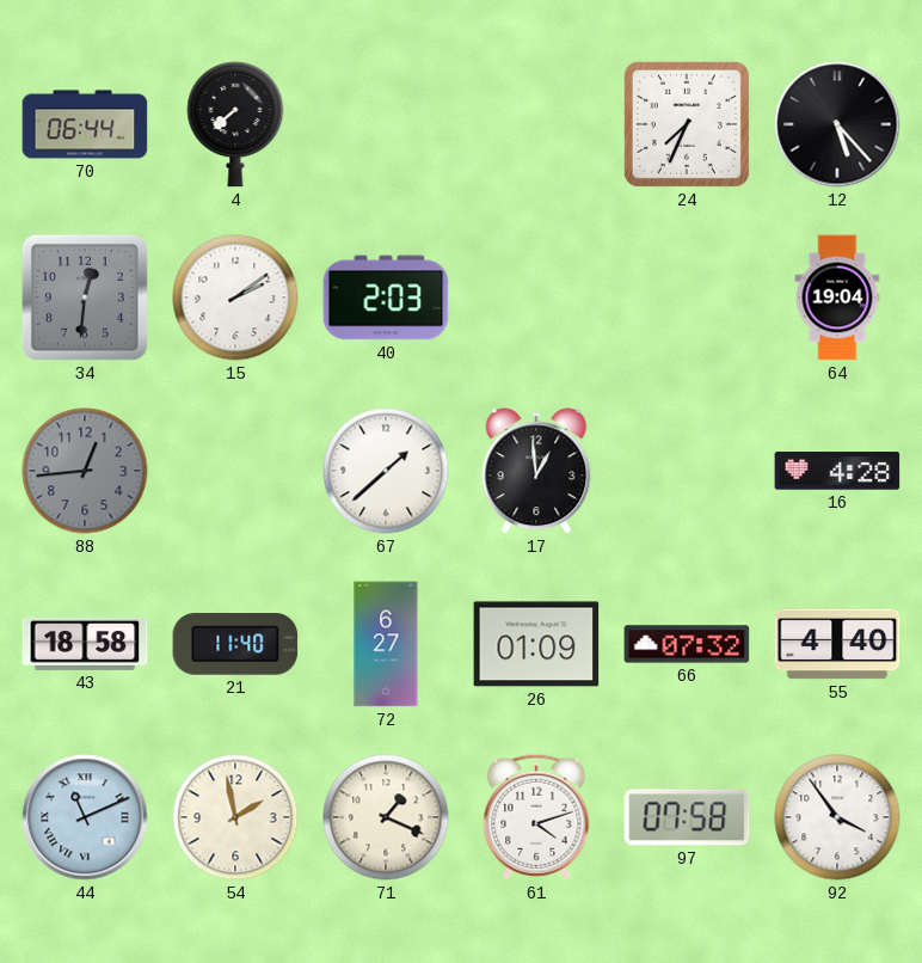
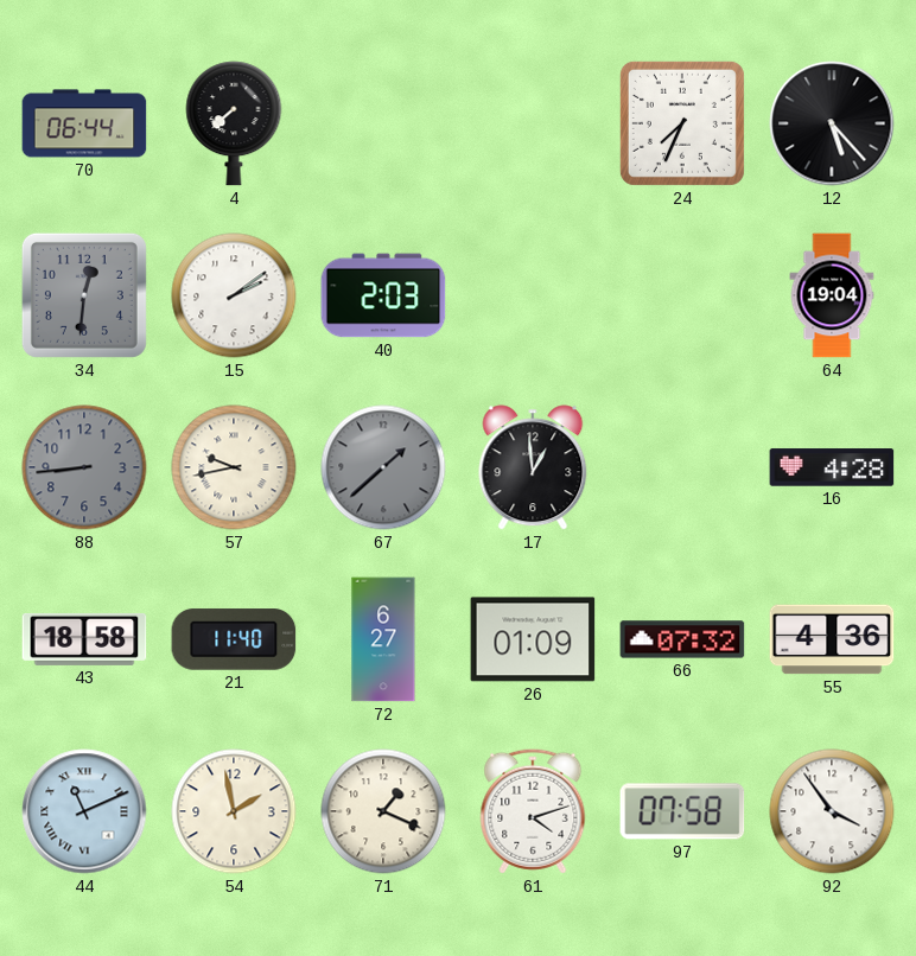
88: 12:44 -> 8:44
57: none -> 9:43
67 dial: white -> grey
55: 4:40 -> 4:36
